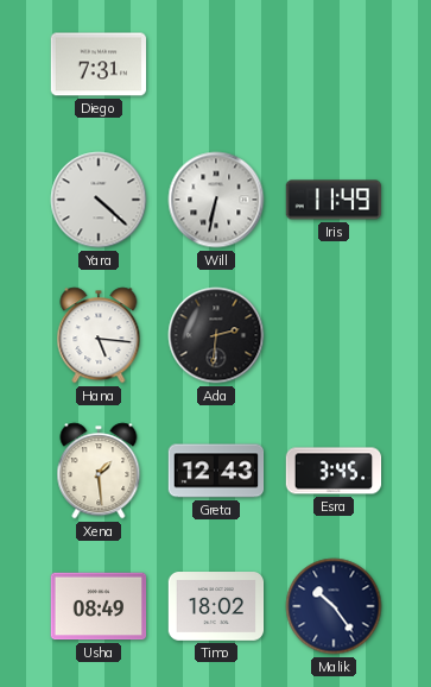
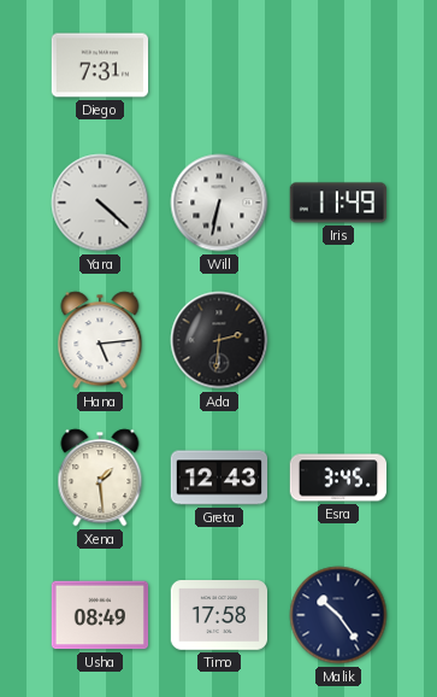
Hana: 5:16 -> 5:14
Timo: 18:02 -> 17:58
